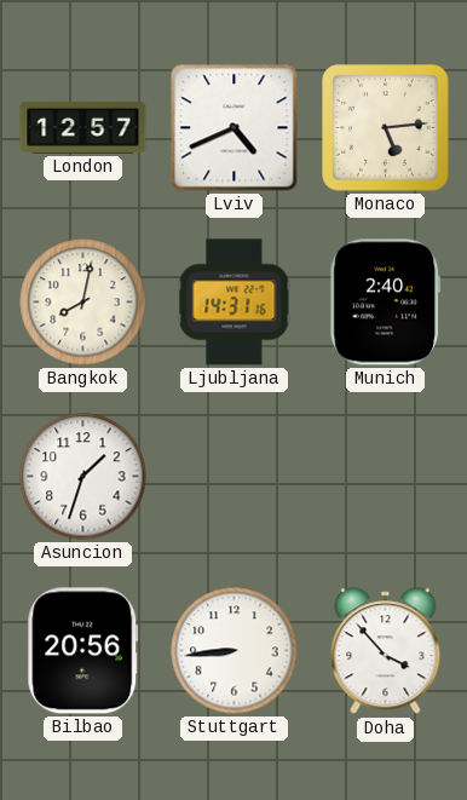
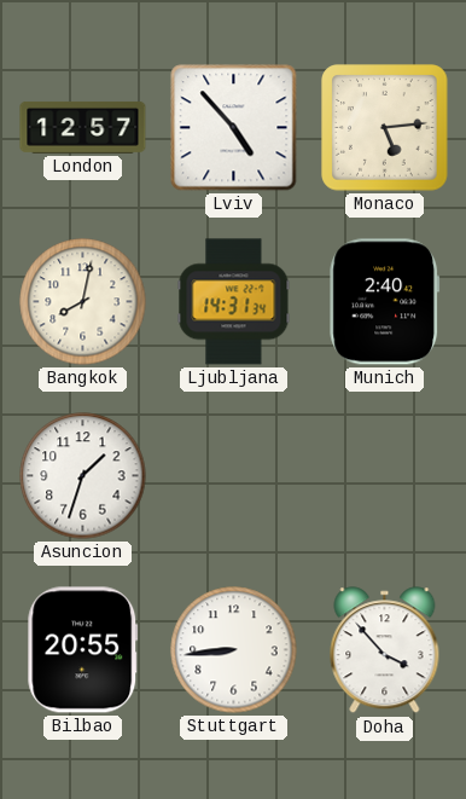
Lviv: 4:41 -> 4:53
Ljubljana: 14:31:16 -> 14:31:34
Bilbao: 20:56 -> 20:55
